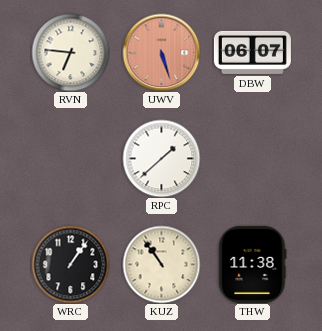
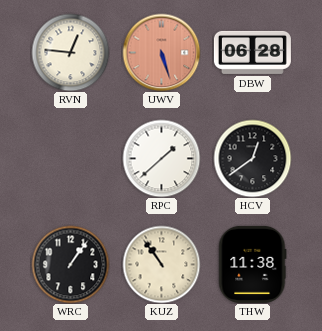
RVN: 6:46 -> 12:46
DBW: 06:07 -> 06:28
HCV: none -> 12:39
